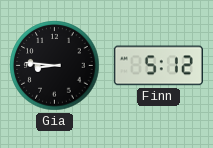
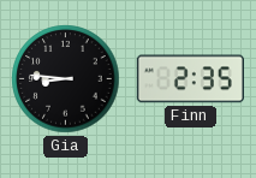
Finn: 5:12 -> 2:35
